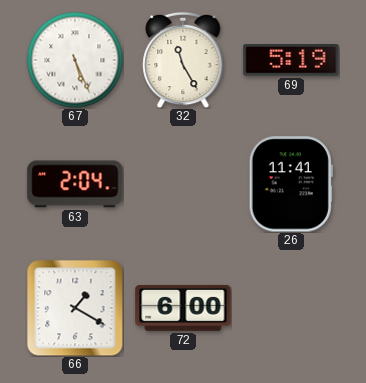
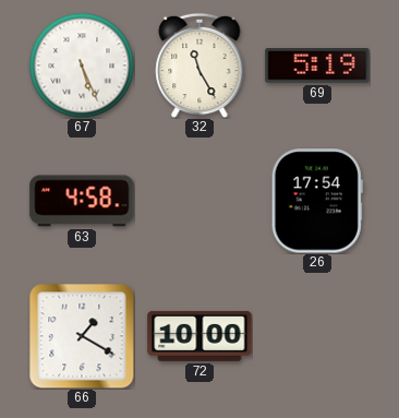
63: 2:04 -> 4:58
26: 11:41 -> 17:54
72: 6:00 -> 10:00
